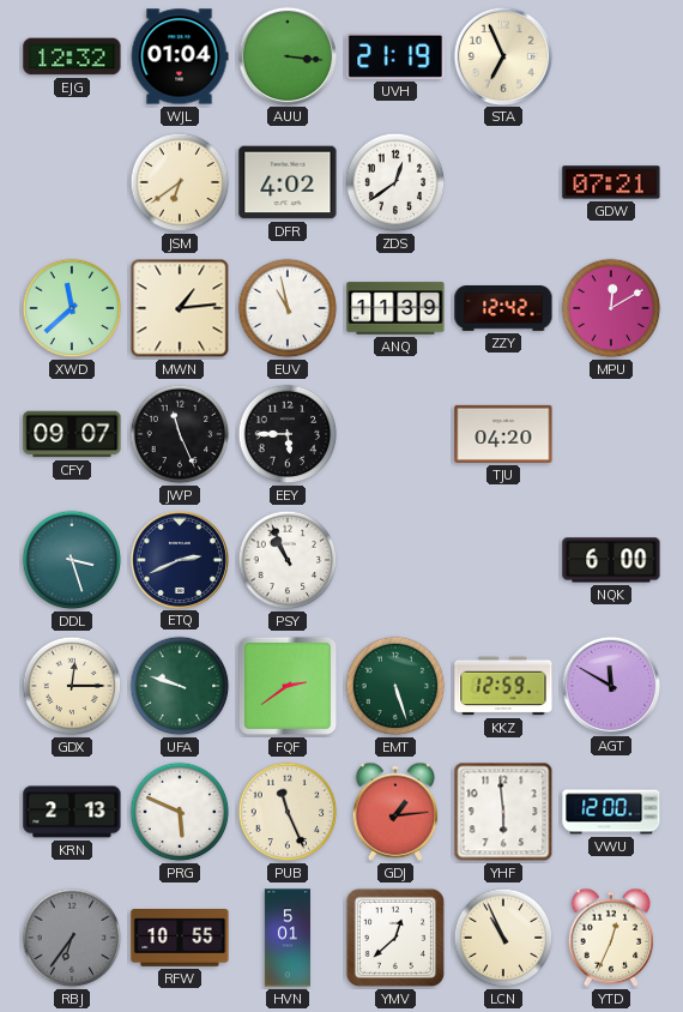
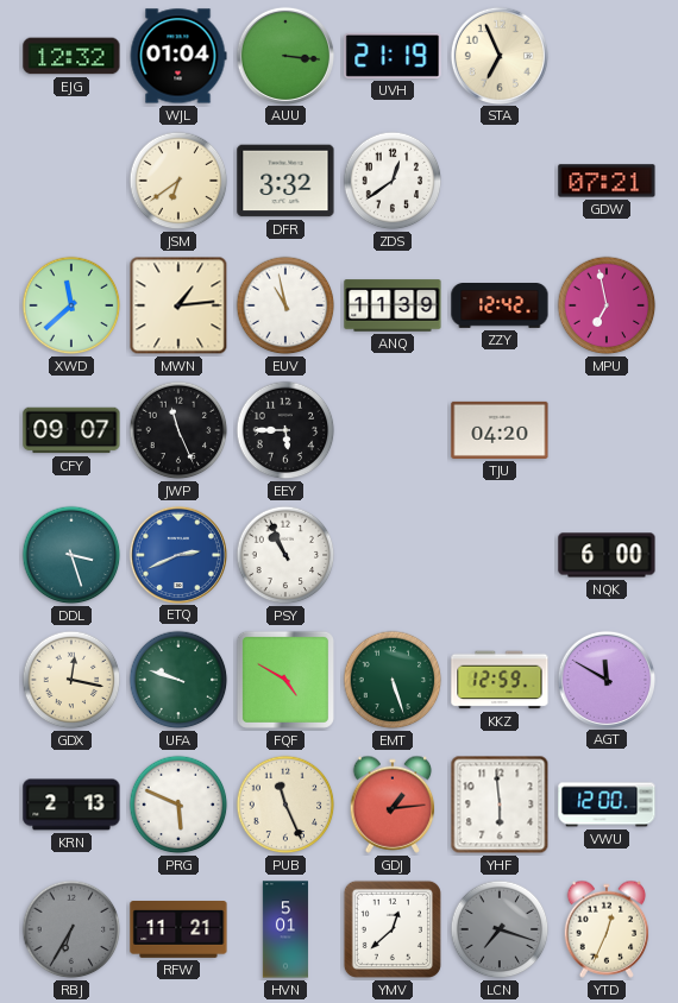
DFR: 4:02 -> 3:32
MPU: 12:10 -> 6:58
ETQ dial: navy -> blue
GDX: 12:15 -> 12:17
FQF: 2:39 -> 4:50
RBJ: 6:36 -> 6:35
RFW: 10:55 -> 11:21
LCN: 10:56 -> 7:18
LCN dial: cream -> grey
